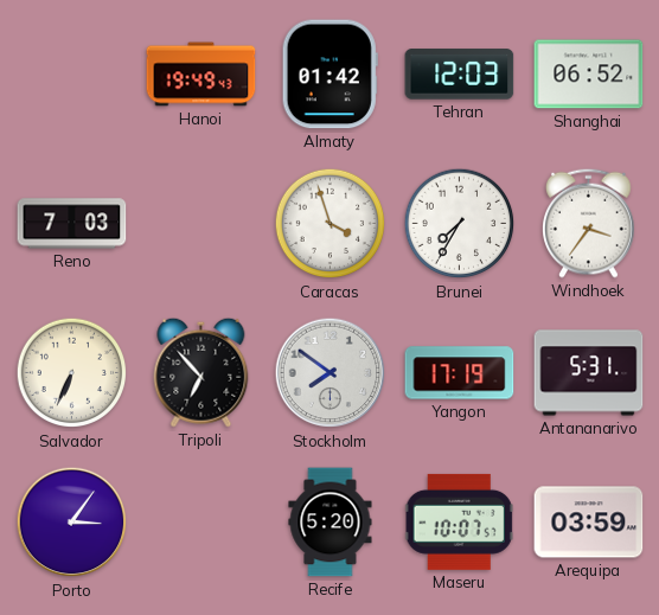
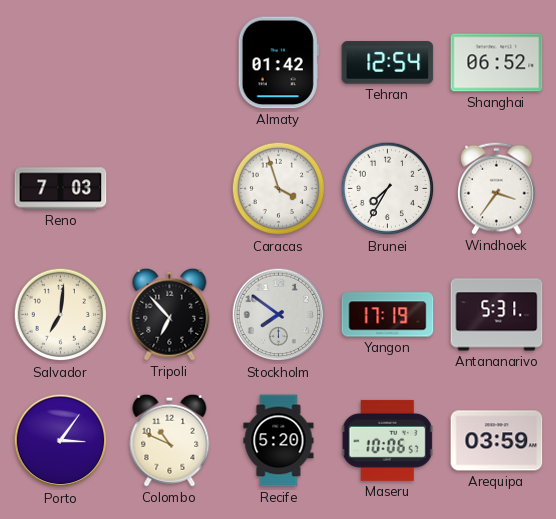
Hanoi: 19:49 -> none
Tehran: 12:03 -> 12:54
Salvador: 6:34 -> 7:01
Colombo: none -> 10:49
Maseru: 10:07 -> 10:06
